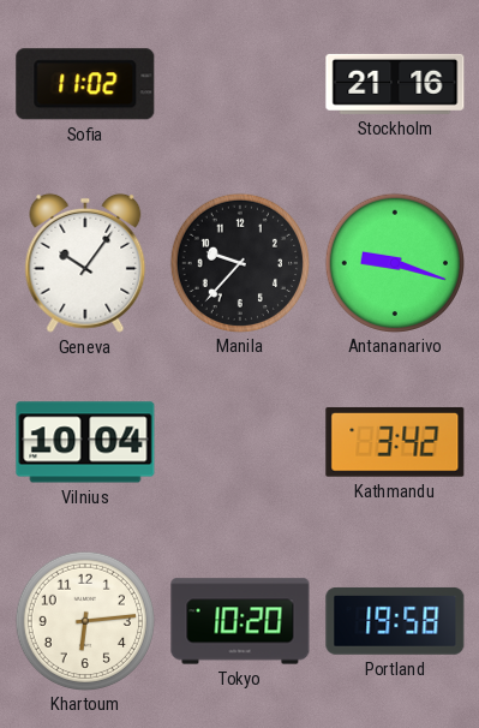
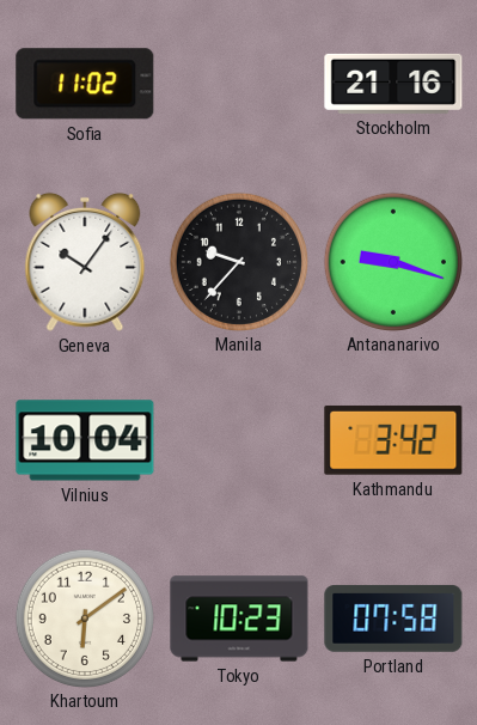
Khartoum: 6:14 -> 6:09
Tokyo: 10:20 -> 10:23
Portland: 19:58 -> 07:58
